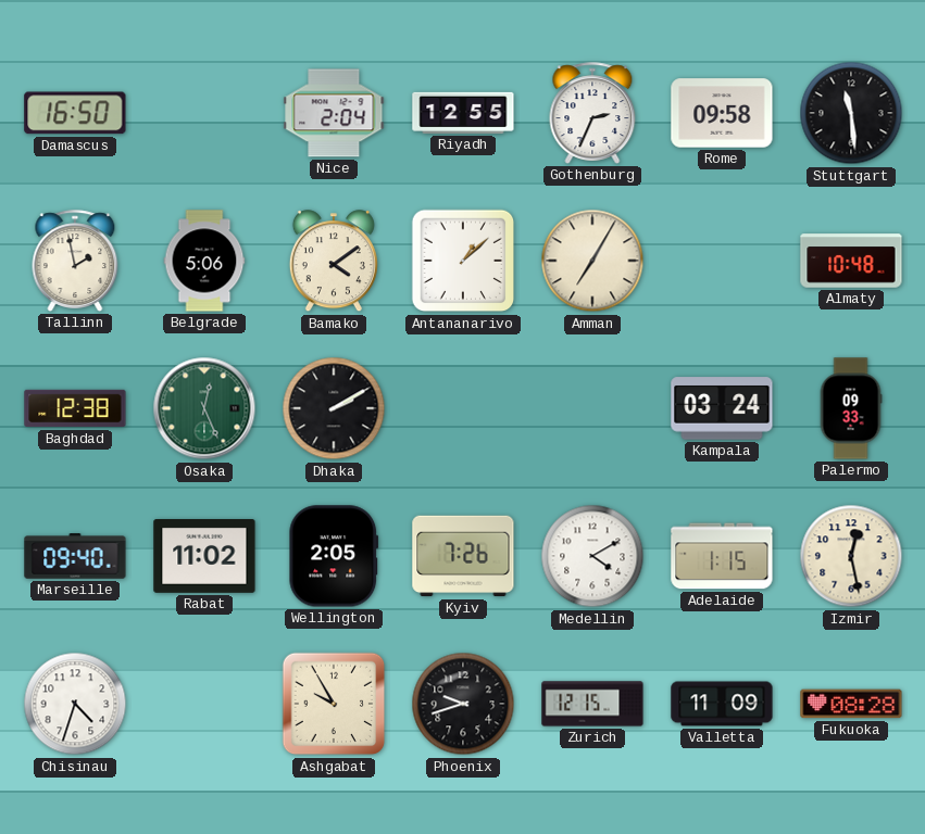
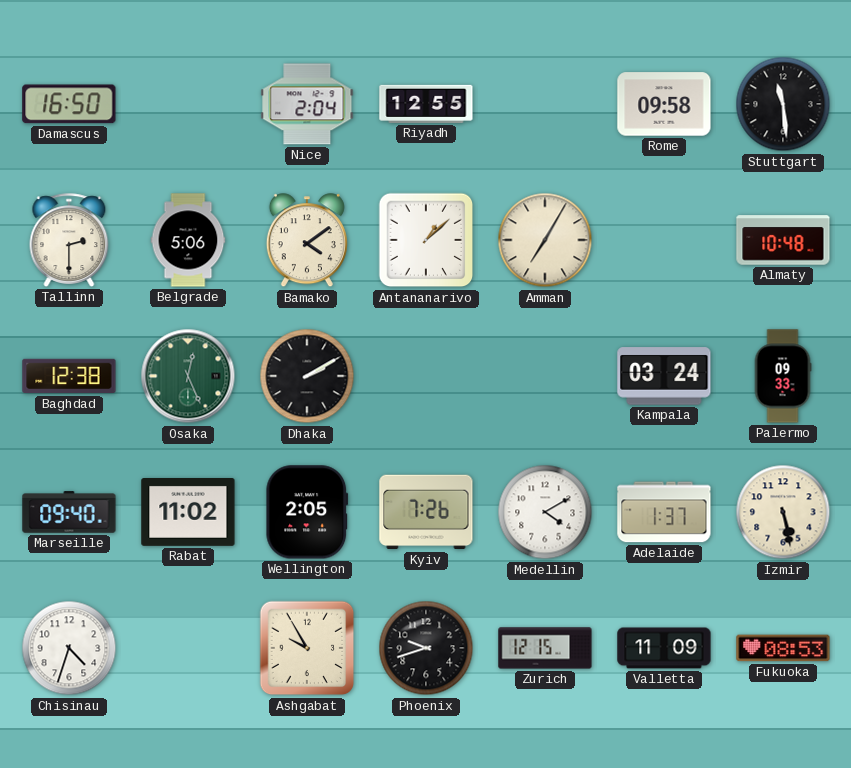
Gothenburg: 2:34 -> none
Tallinn: 1:58 -> 2:30
Adelaide: 1:15 -> 1:37
Izmir: 12:28 -> 5:28
Fukuoka: 08:28 -> 08:53
